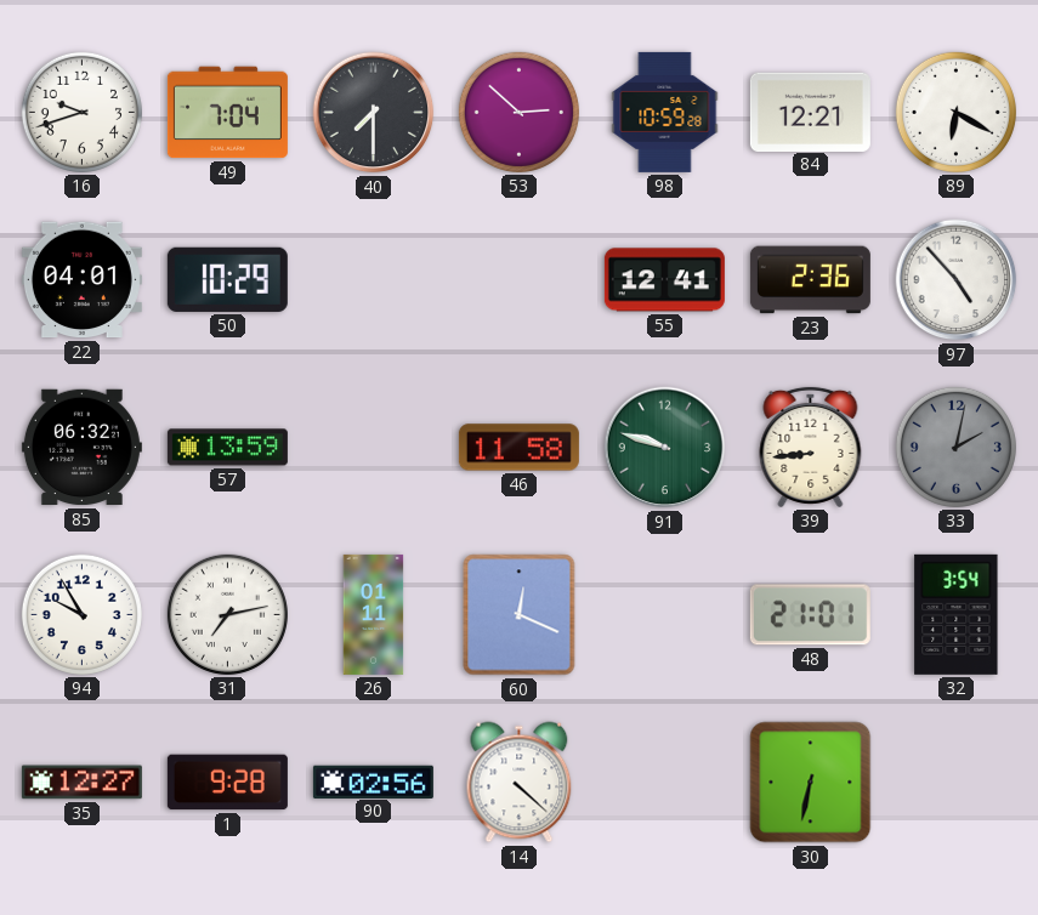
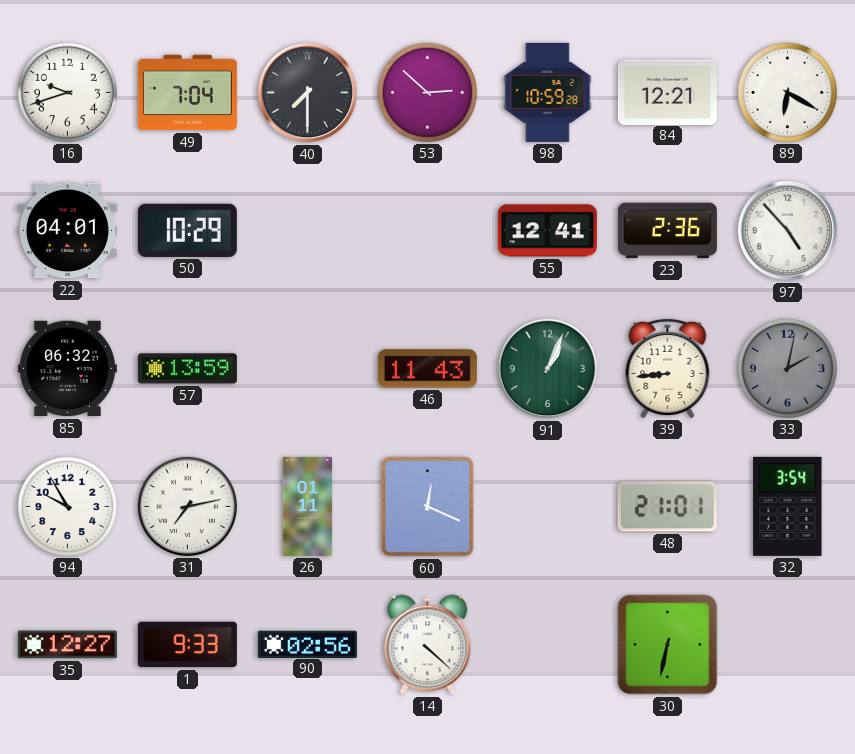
46: 11:58 -> 11:43
91: 9:48 -> 1:04
1: 9:28 -> 9:33
